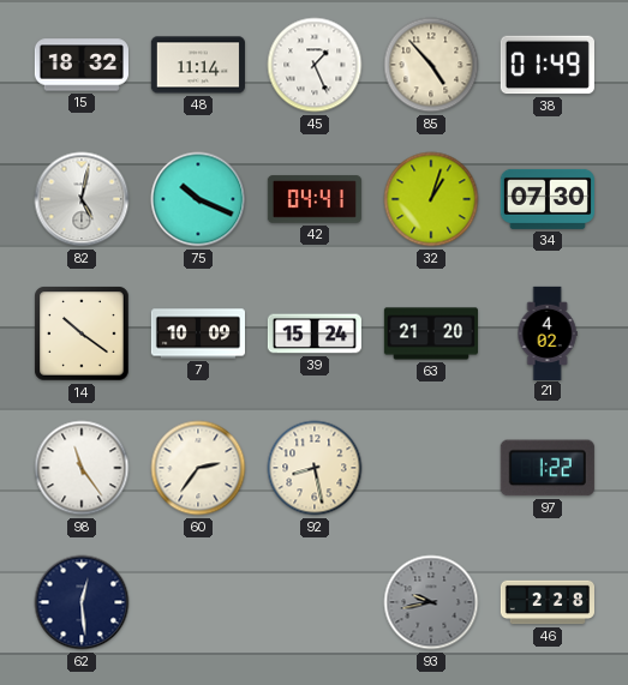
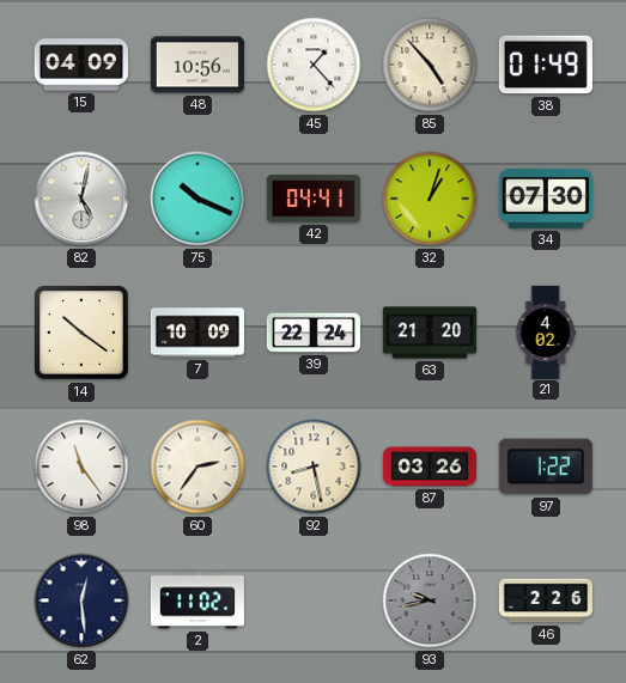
15: 18:32 -> 04:09
48: 11:14 -> 10:56
45: 1:26 -> 1:23
39: 15:24 -> 22:24
87: none -> 03:26
2: none -> 11:02
46: 2:28 -> 2:26
